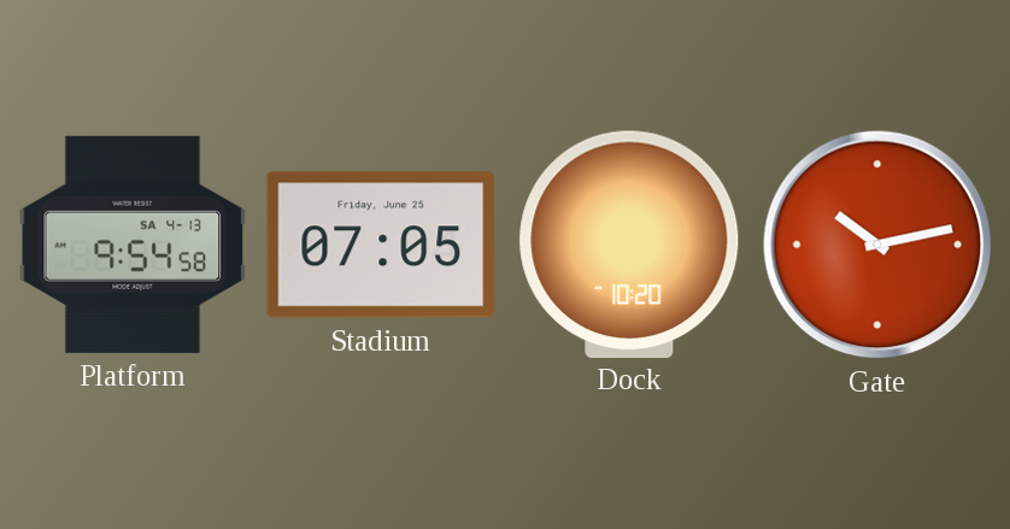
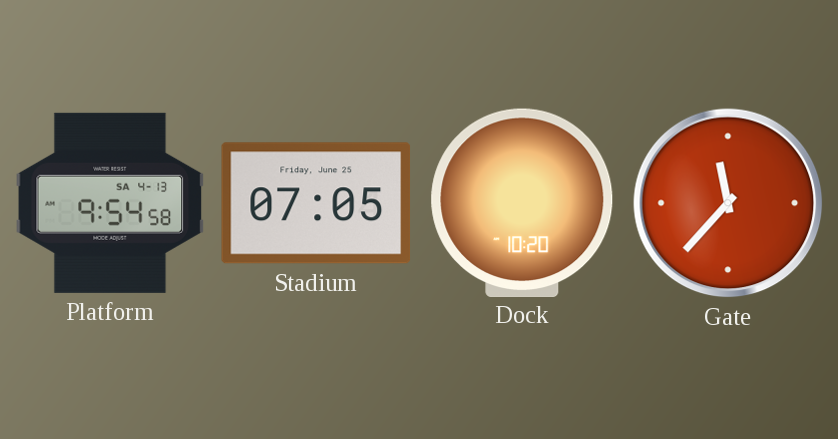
Gate: 10:13 -> 11:37
